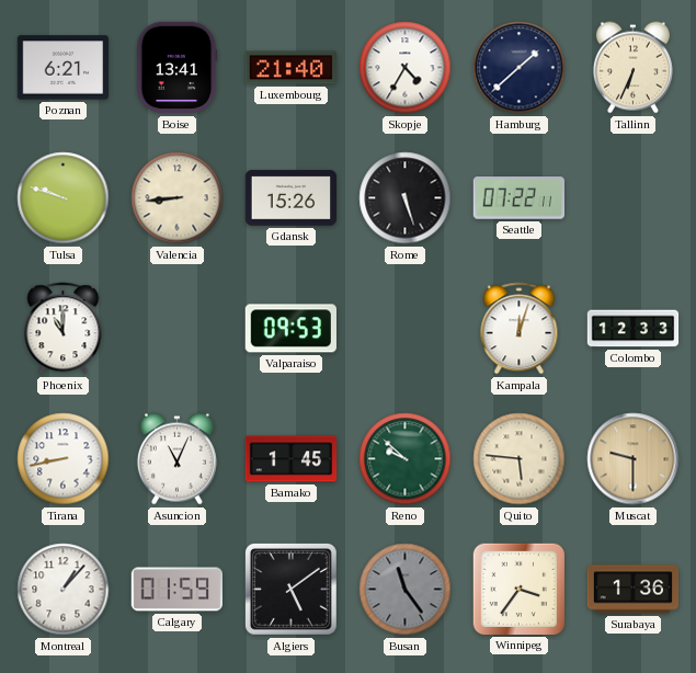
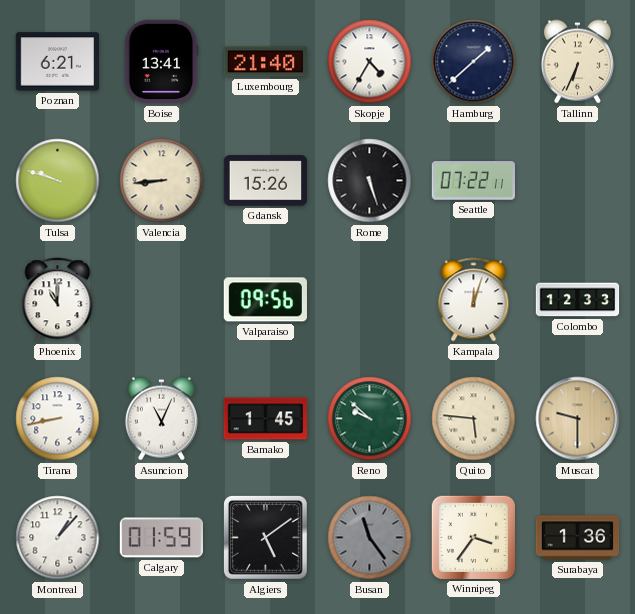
Valparaiso: 09:53 -> 09:56
